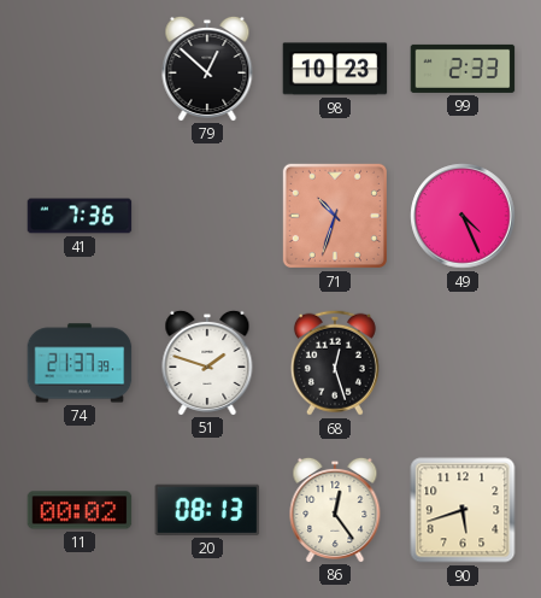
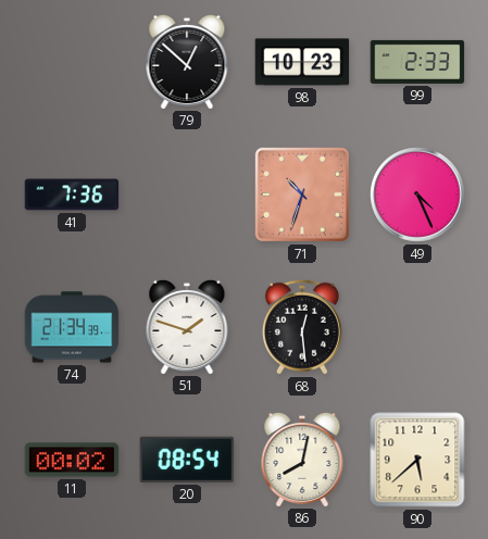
74: 21:37 -> 21:34
68: 12:27 -> 12:29
20: 08:13 -> 08:54
86: 12:24 -> 8:02
90: 5:42 -> 5:38
